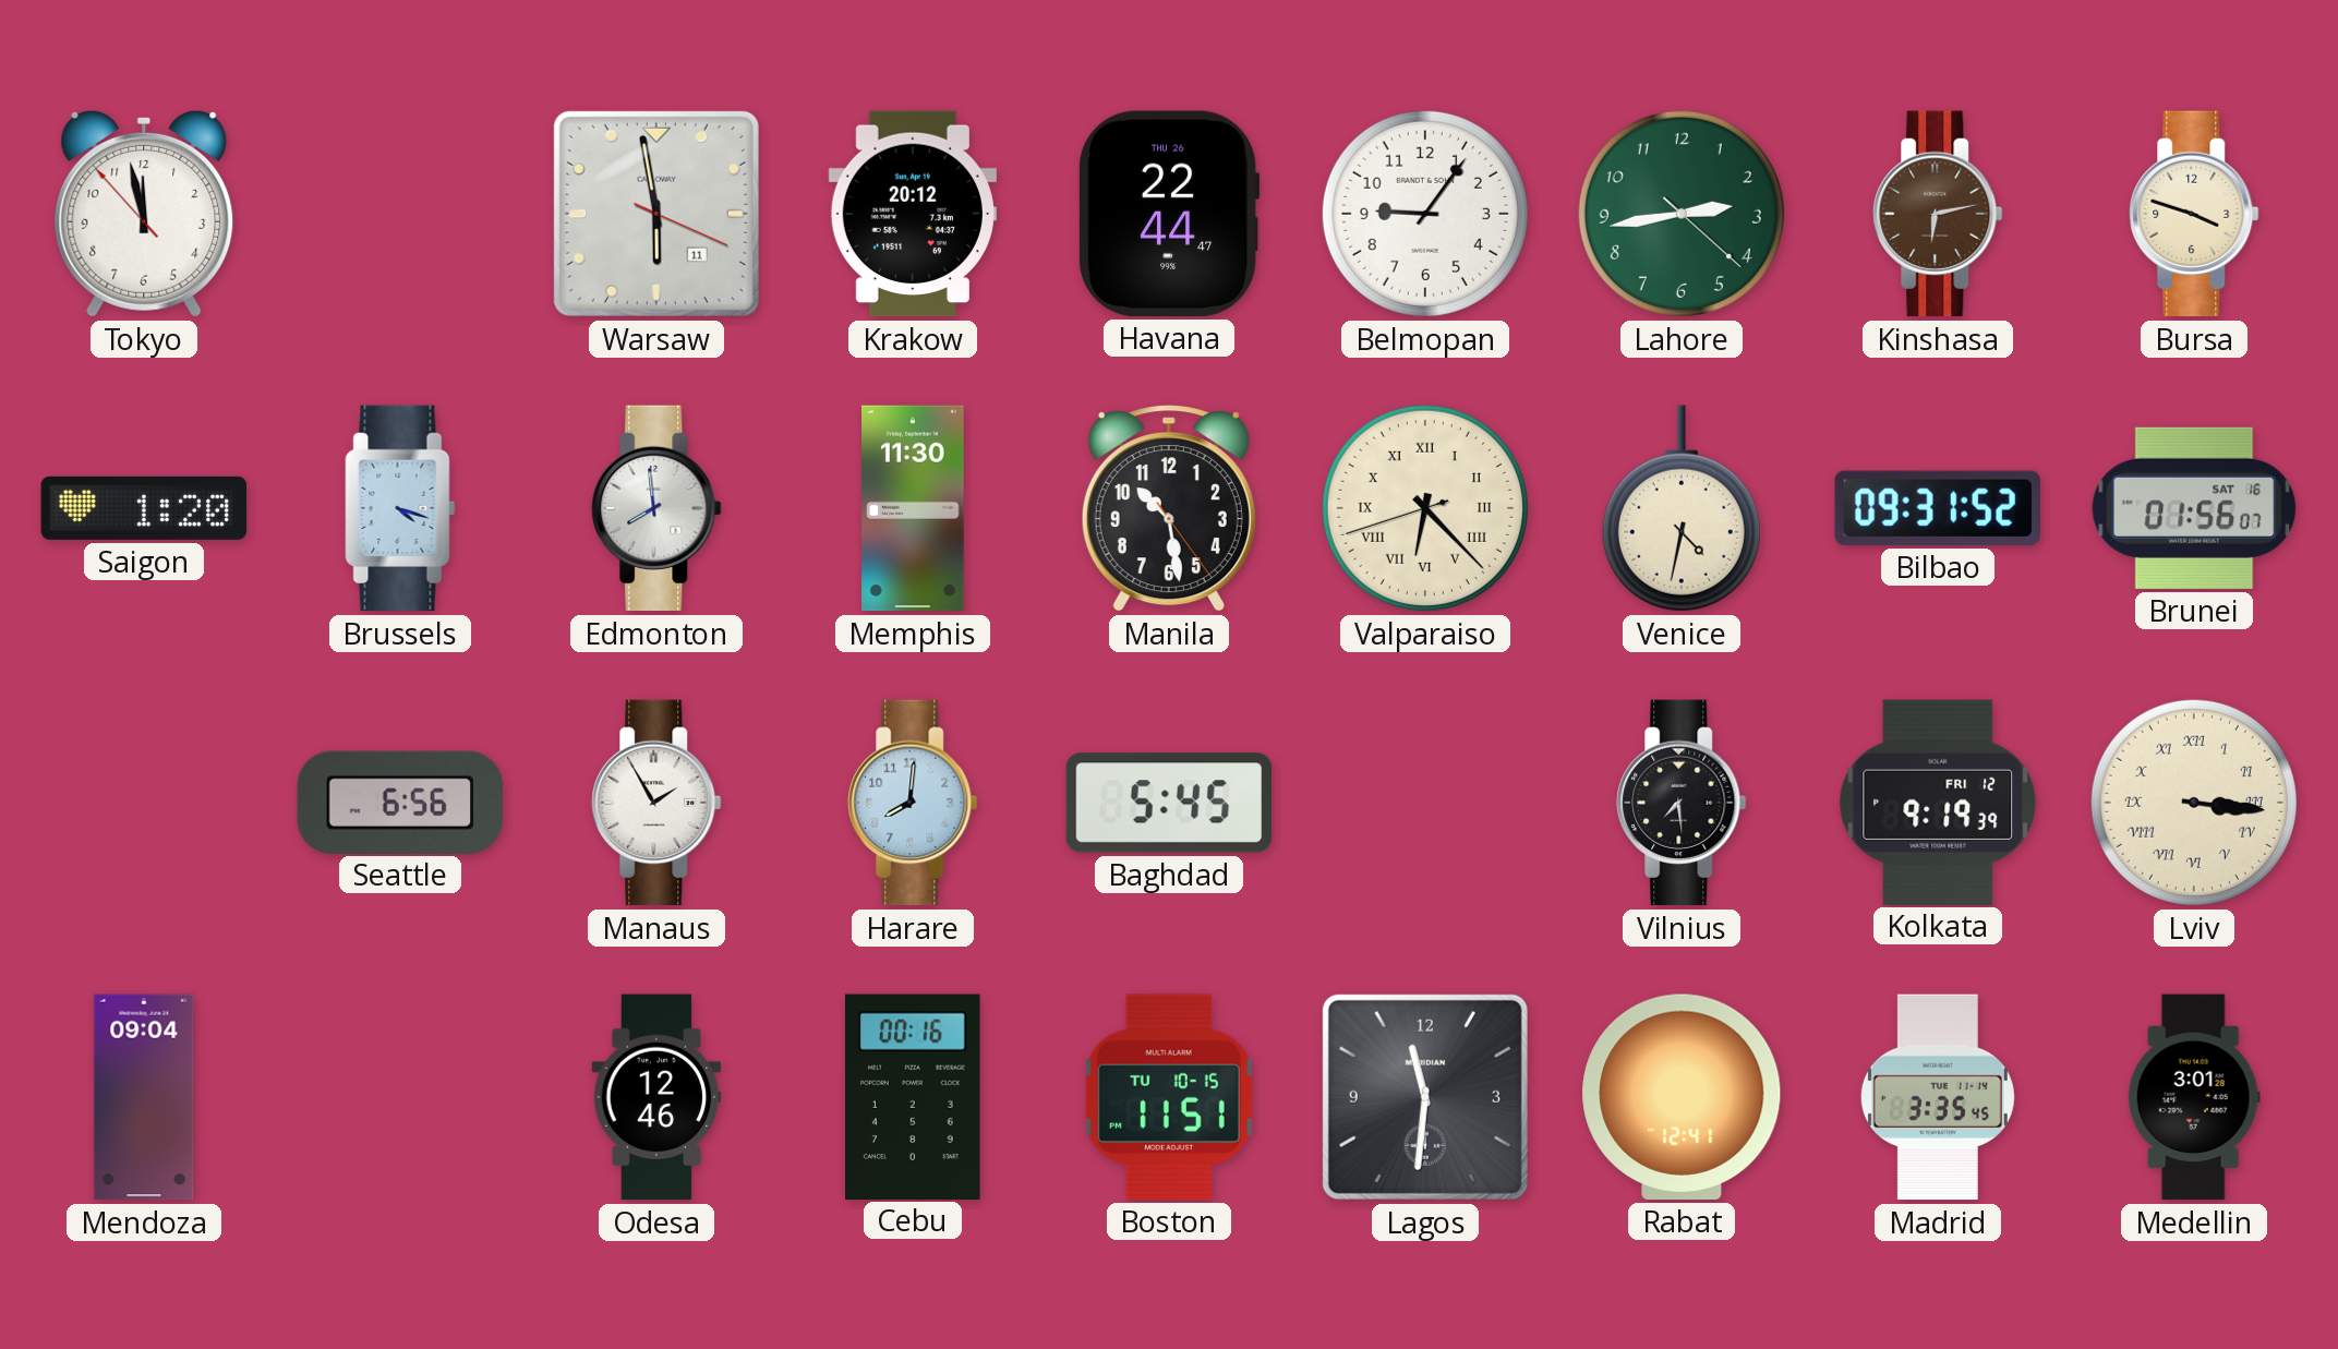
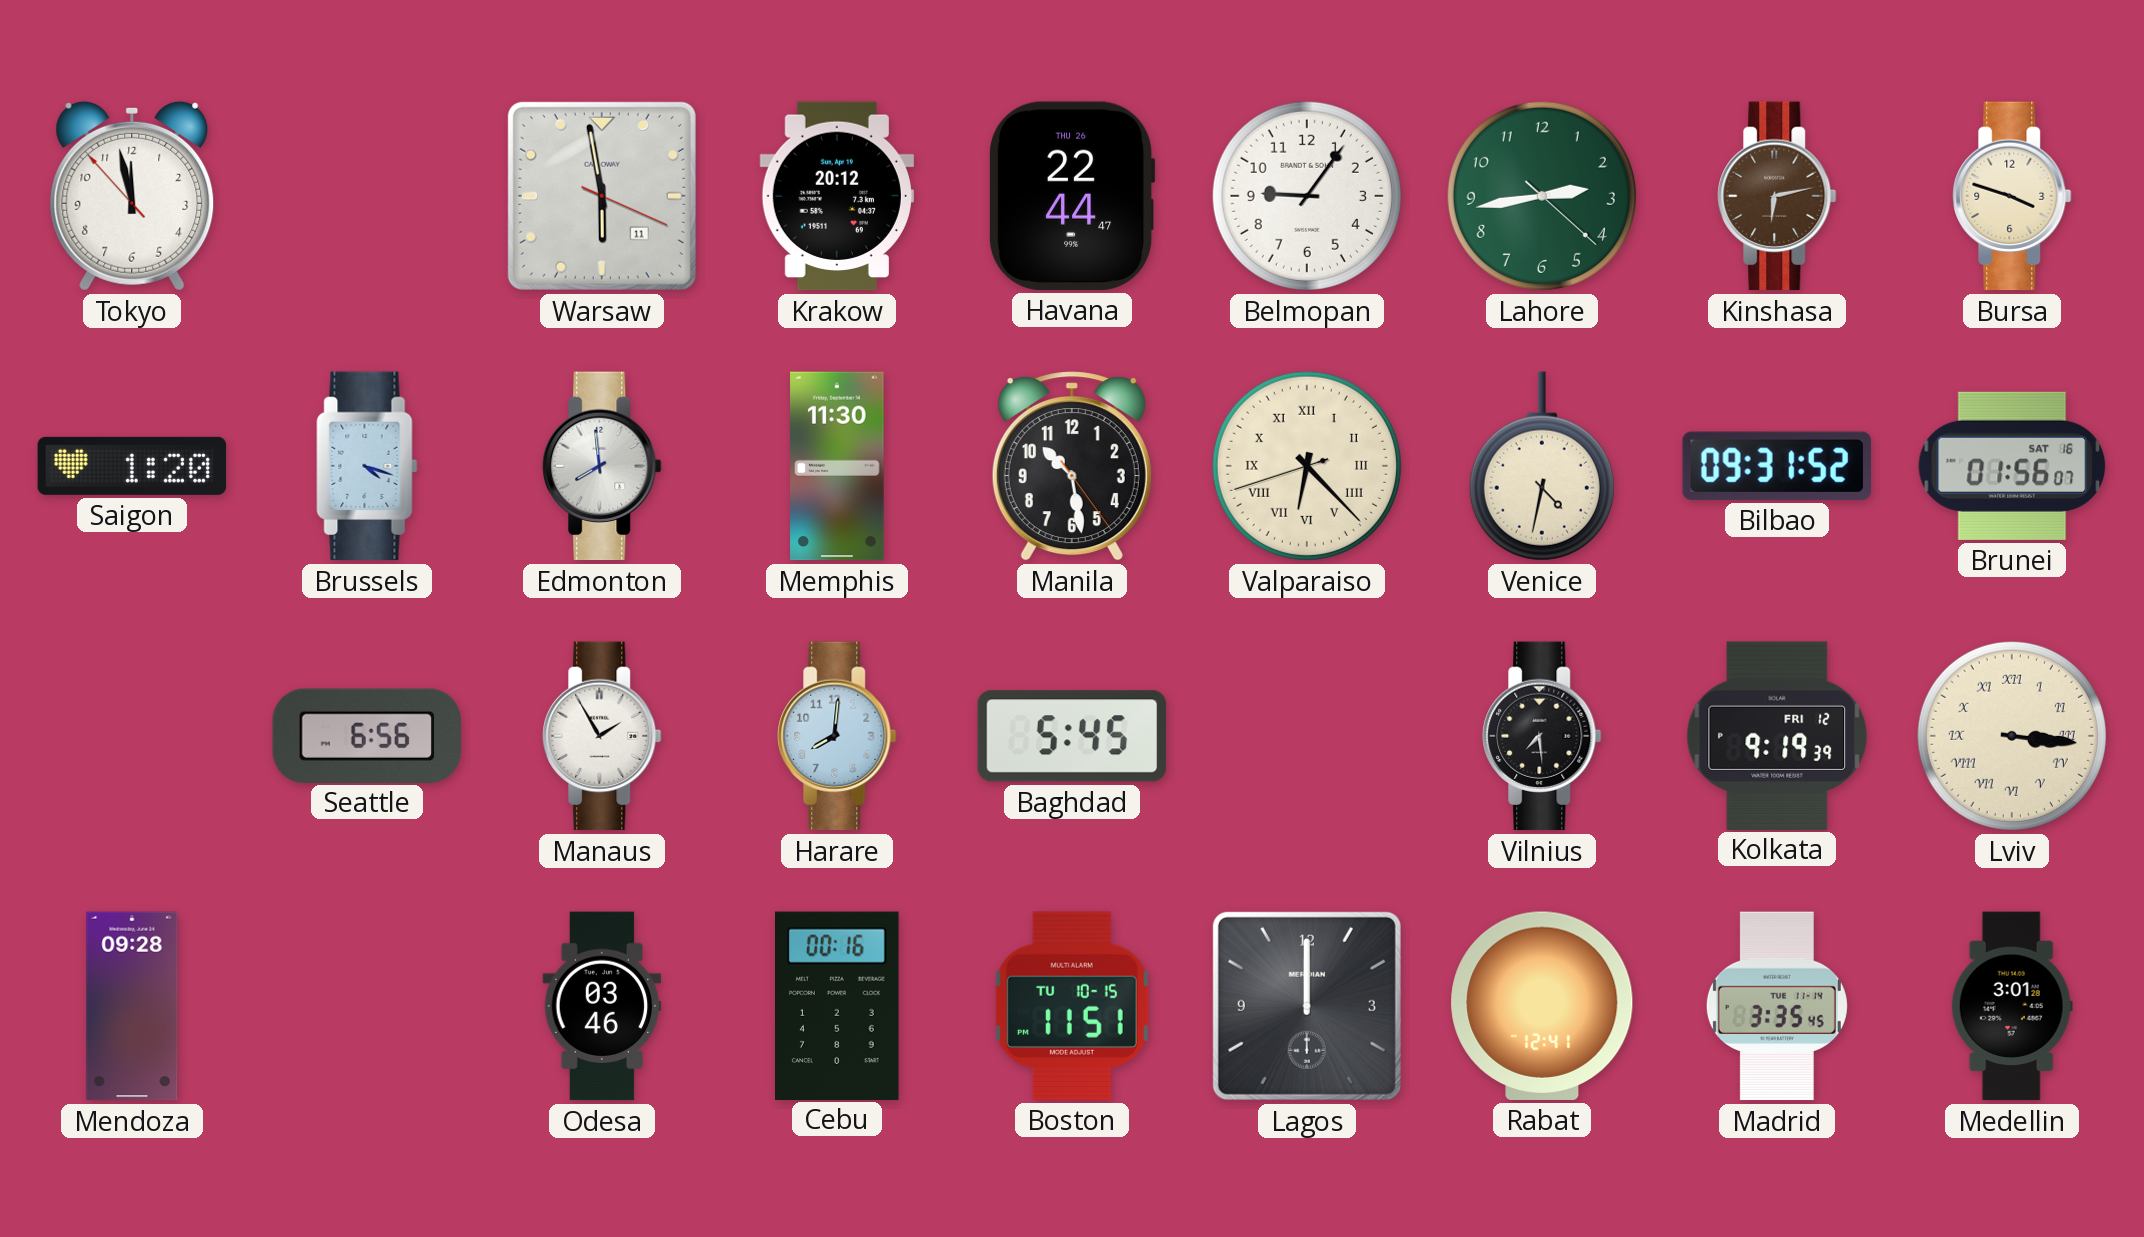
Mendoza: 09:04 -> 09:28
Odesa: 12:46 -> 03:46
Lagos: 11:31 -> 12:00
